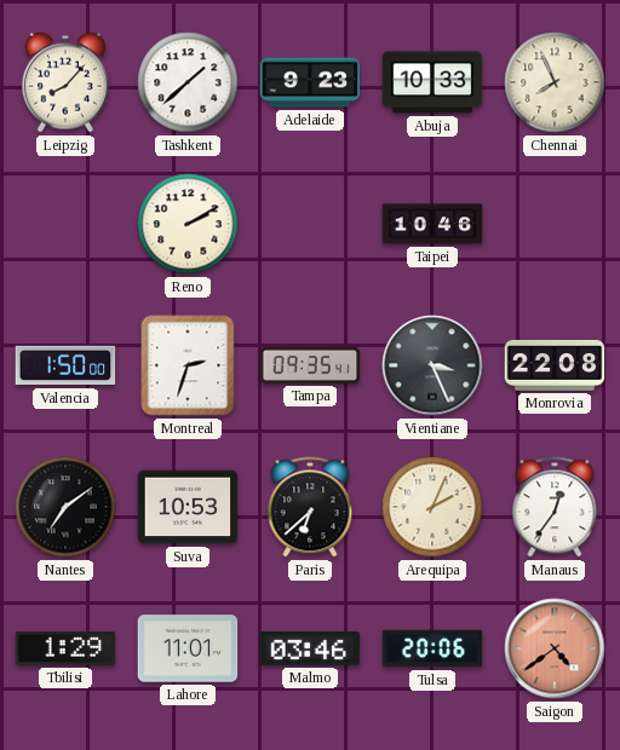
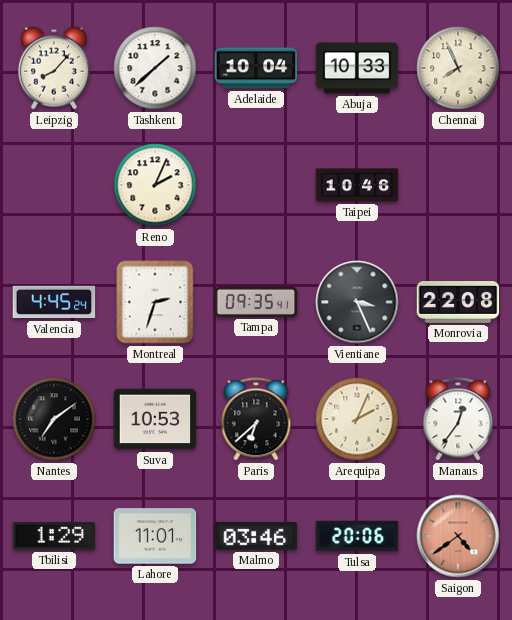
Adelaide: 9:23 -> 10:04
Reno: 2:10 -> 2:04
Valencia: 1:50 -> 4:45
